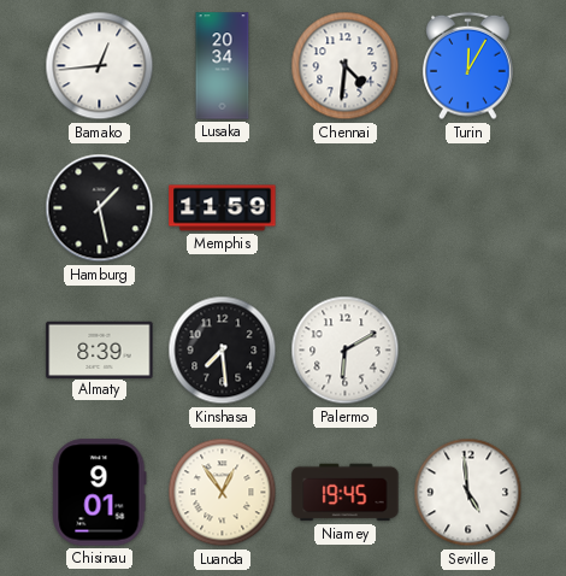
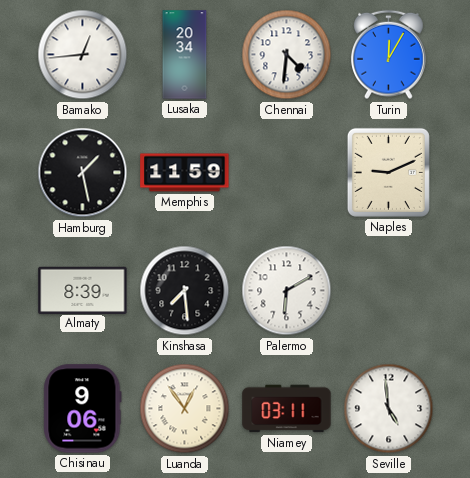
Naples: none -> 9:11
Chisinau: 9:01 -> 9:06
Niamey: 19:45 -> 03:11
